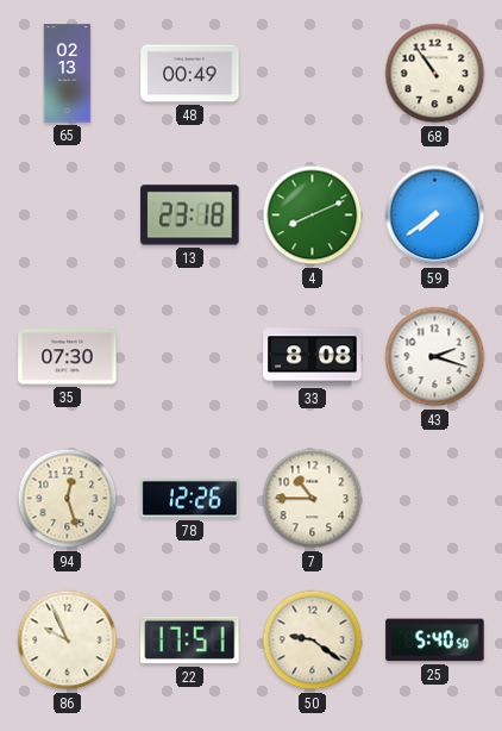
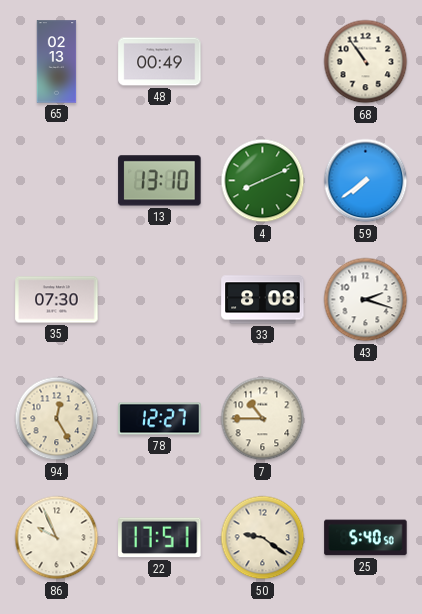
13: 23:18 -> 13:10
94: 12:27 -> 12:25
78: 12:26 -> 12:27
